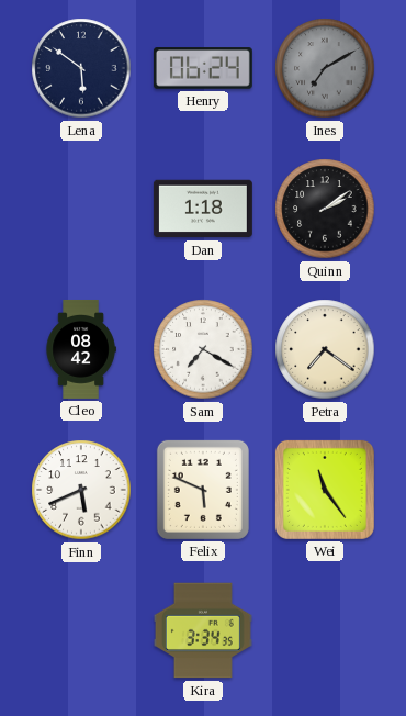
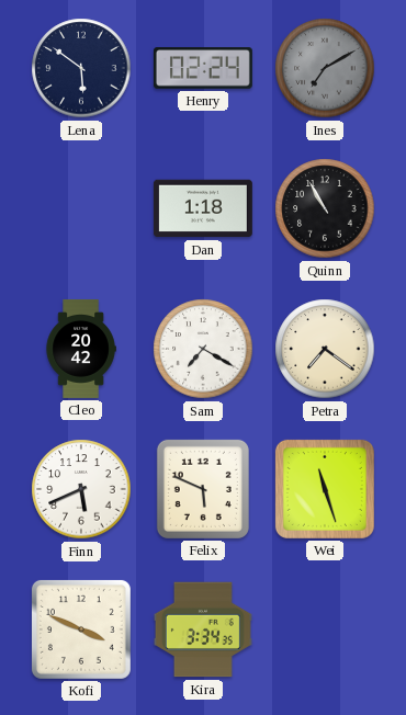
Henry: 06:24 -> 02:24
Quinn: 2:09 -> 10:55
Cleo: 08:42 -> 20:42
Wei: 11:24 -> 11:27
Kofi: none -> 3:49
